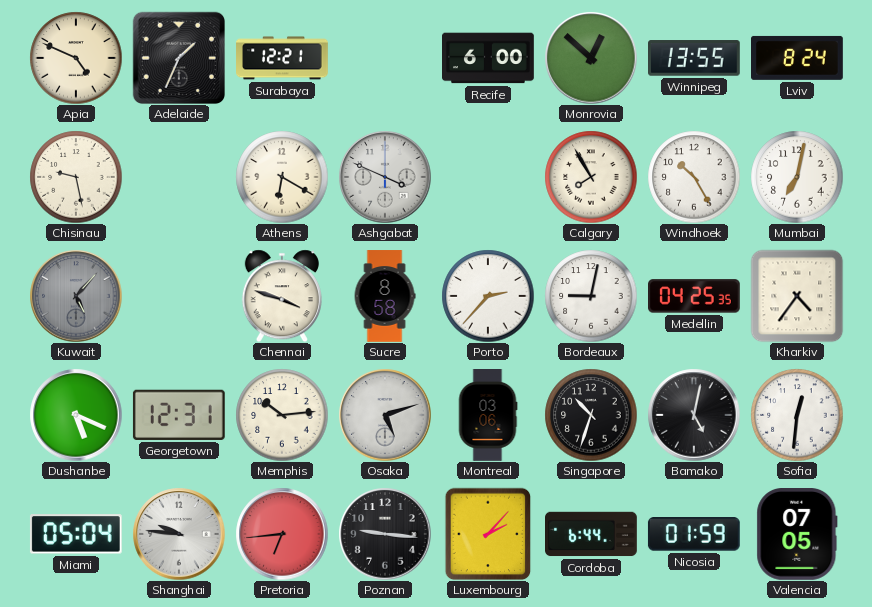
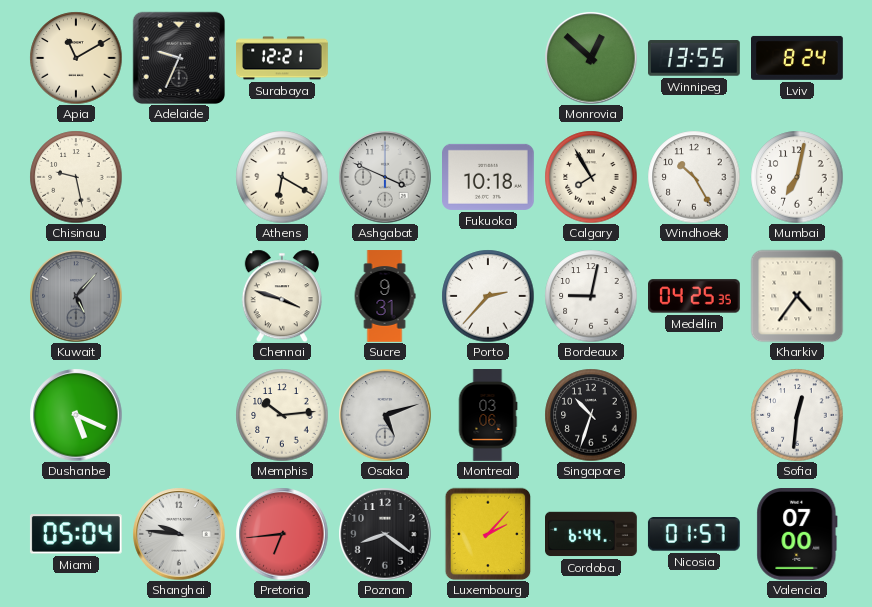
Apia: 4:49 -> 11:10
Adelaide: 1:34 -> 9:34
Recife: 6:00 -> none
Fukuoka: none -> 10:18
Sucre: 8:58 -> 9:31
Georgetown: 12:31 -> none
Bamako: 5:02 -> none
Poznan: 9:16 -> 8:21
Nicosia: 01:59 -> 01:57
Valencia: 07:05 -> 07:00
